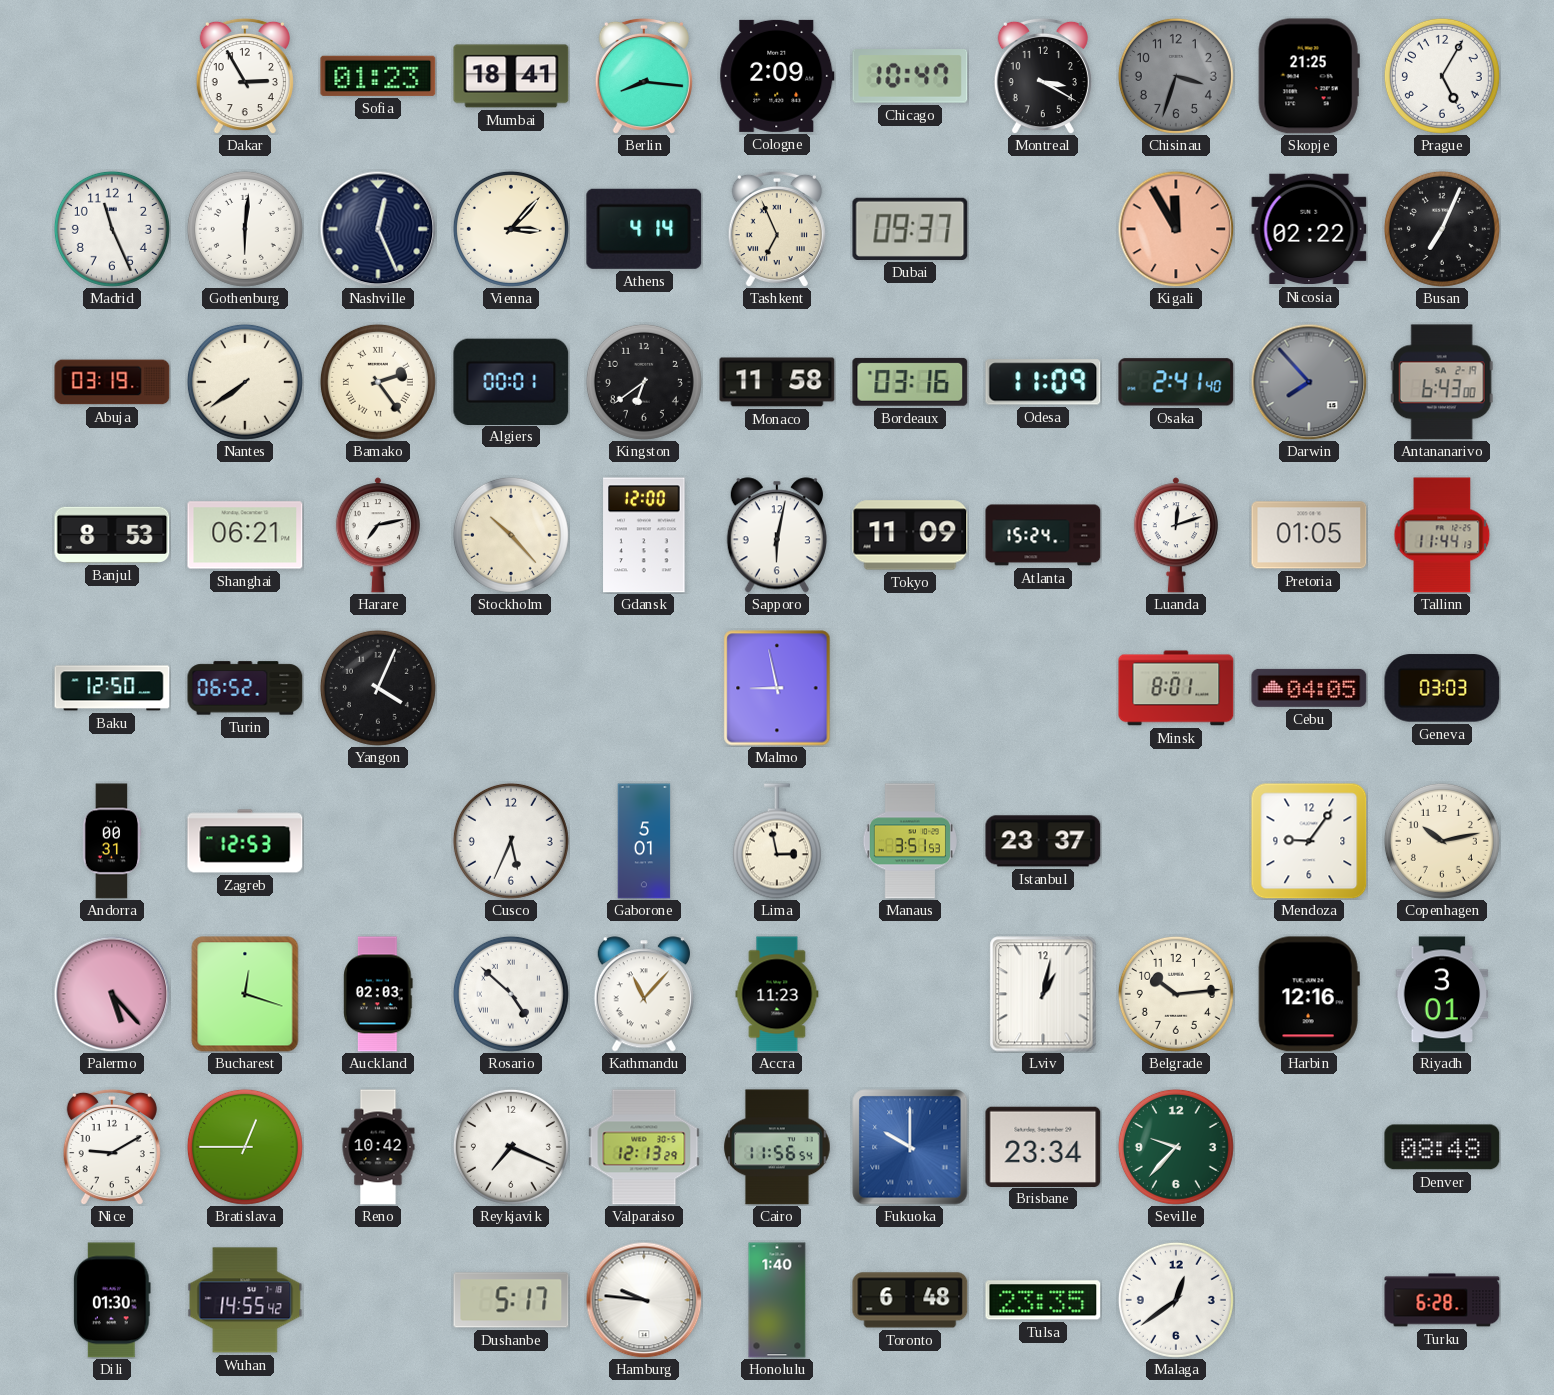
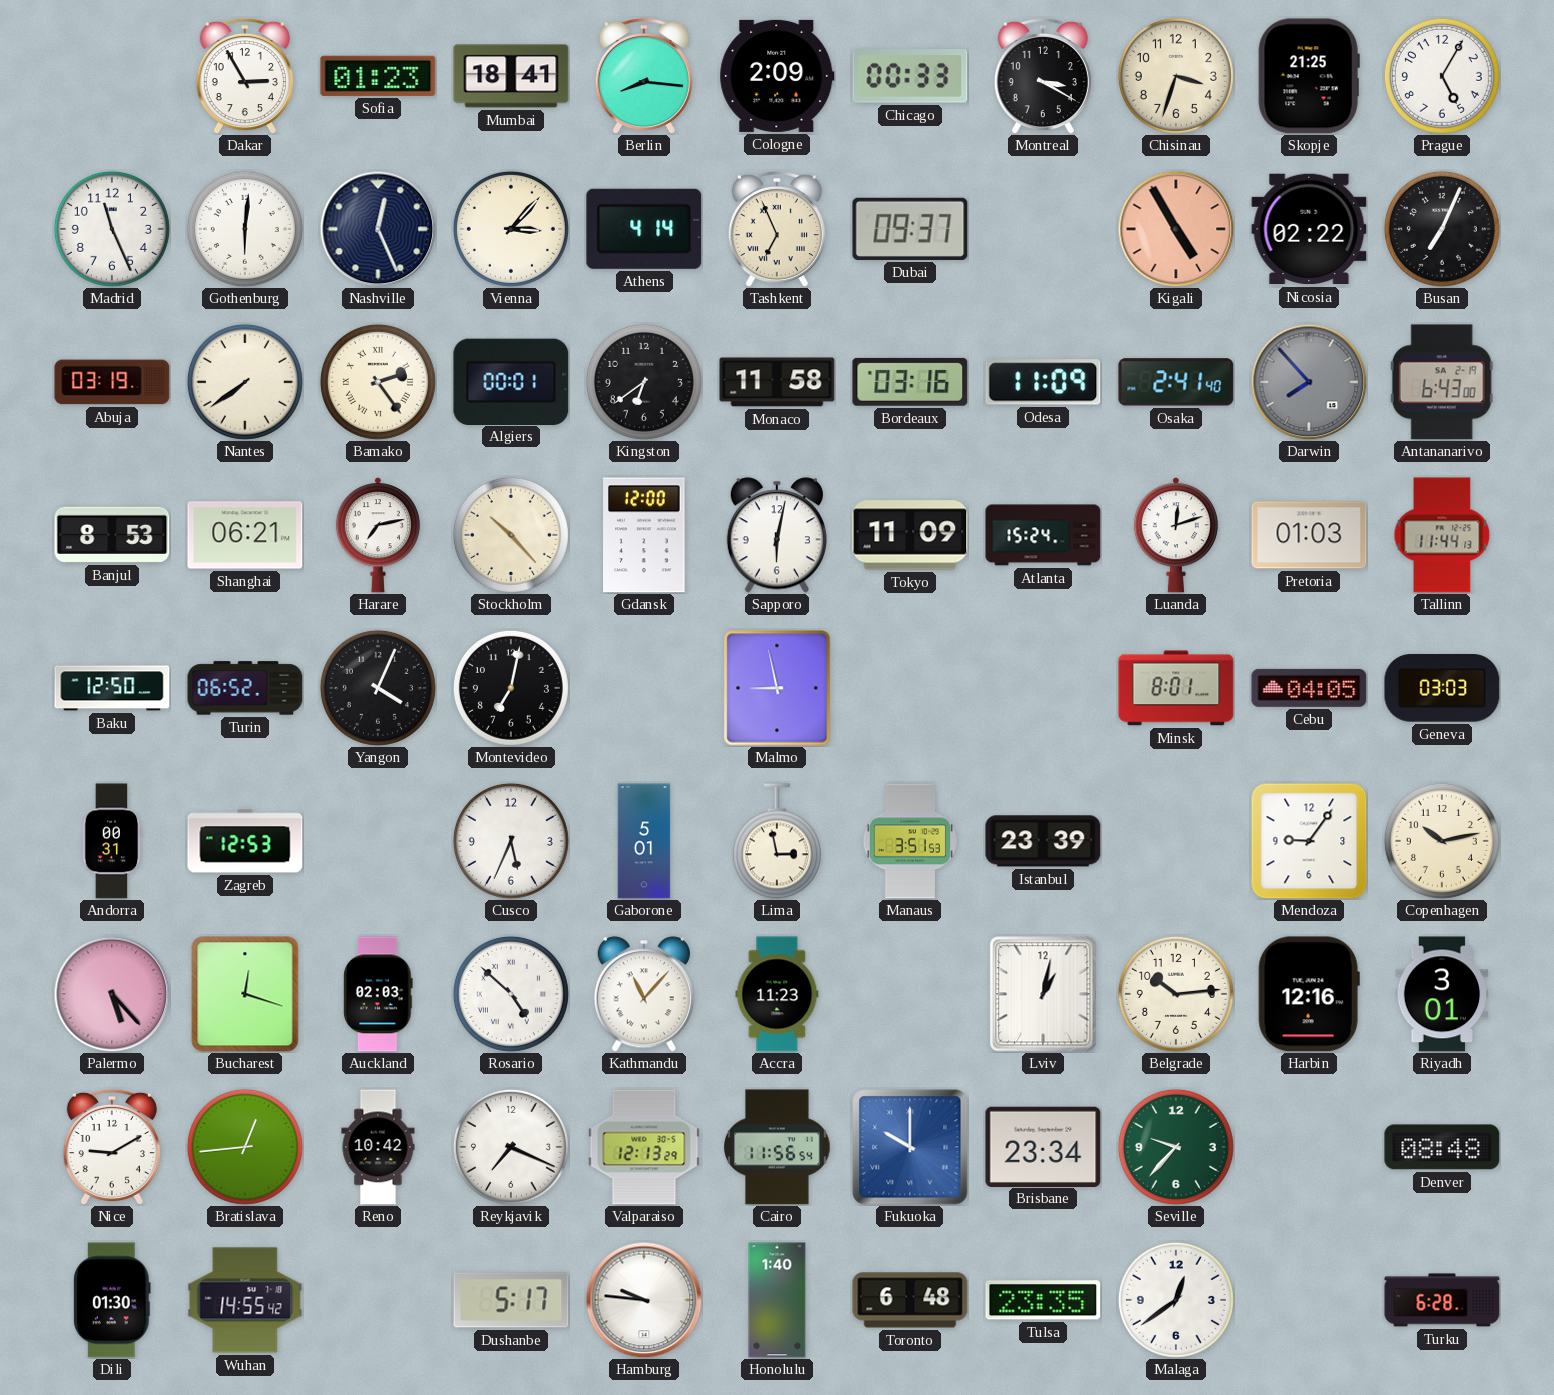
Chicago: 10:47 -> 00:33
Chisinau dial: grey -> cream
Kigali: 11:55 -> 4:55
Pretoria: 01:05 -> 01:03
Montevideo: none -> 7:02
Istanbul: 23:37 -> 23:39
Bratislava: 12:45 -> 12:44
